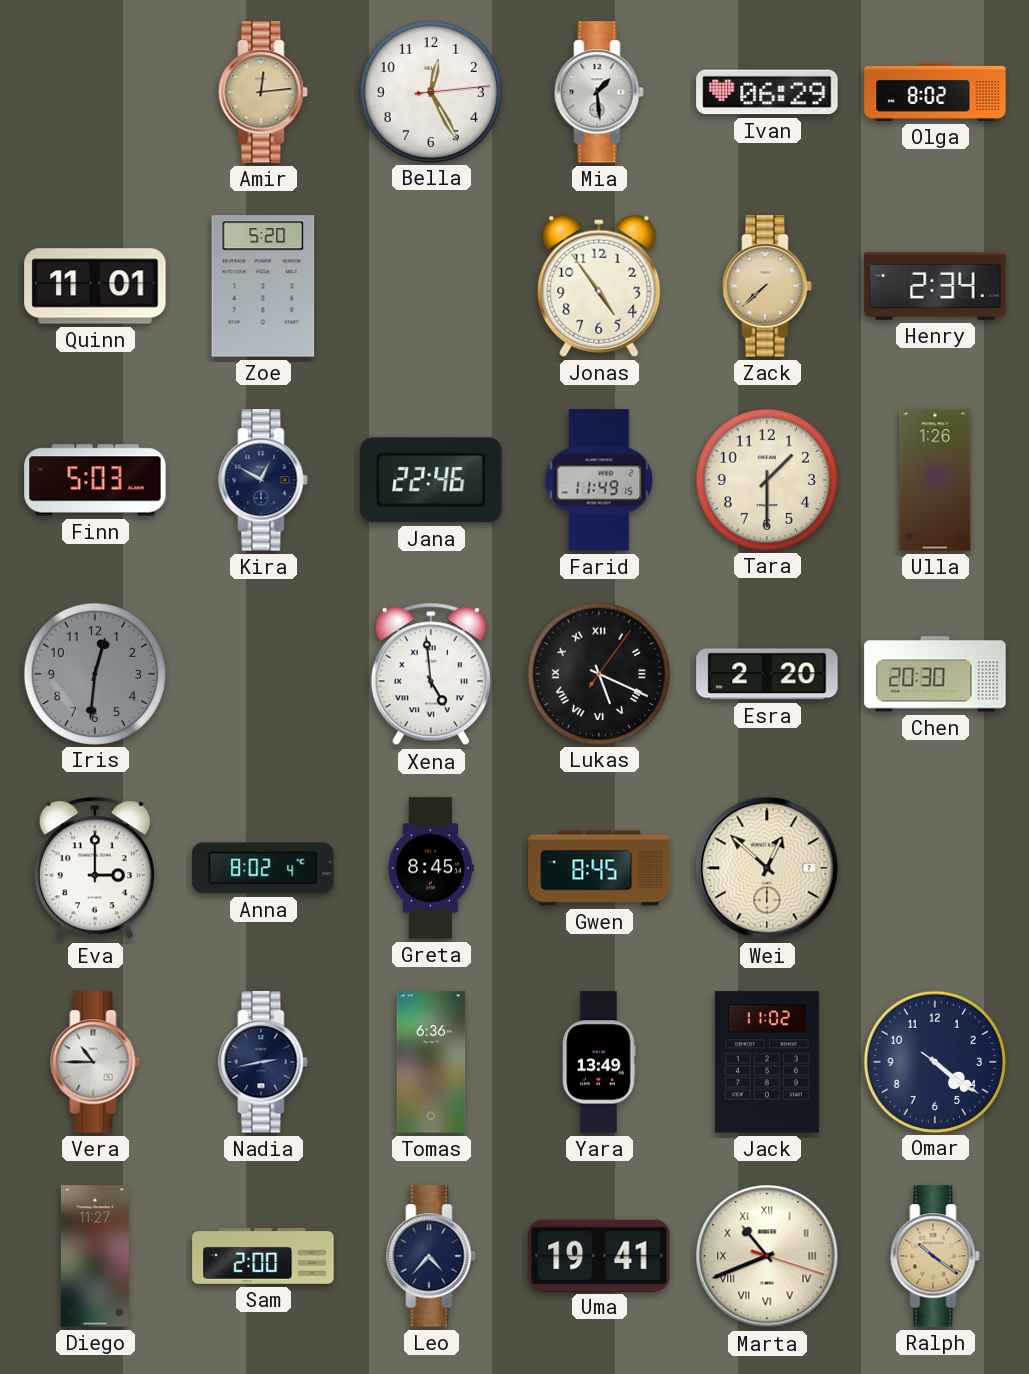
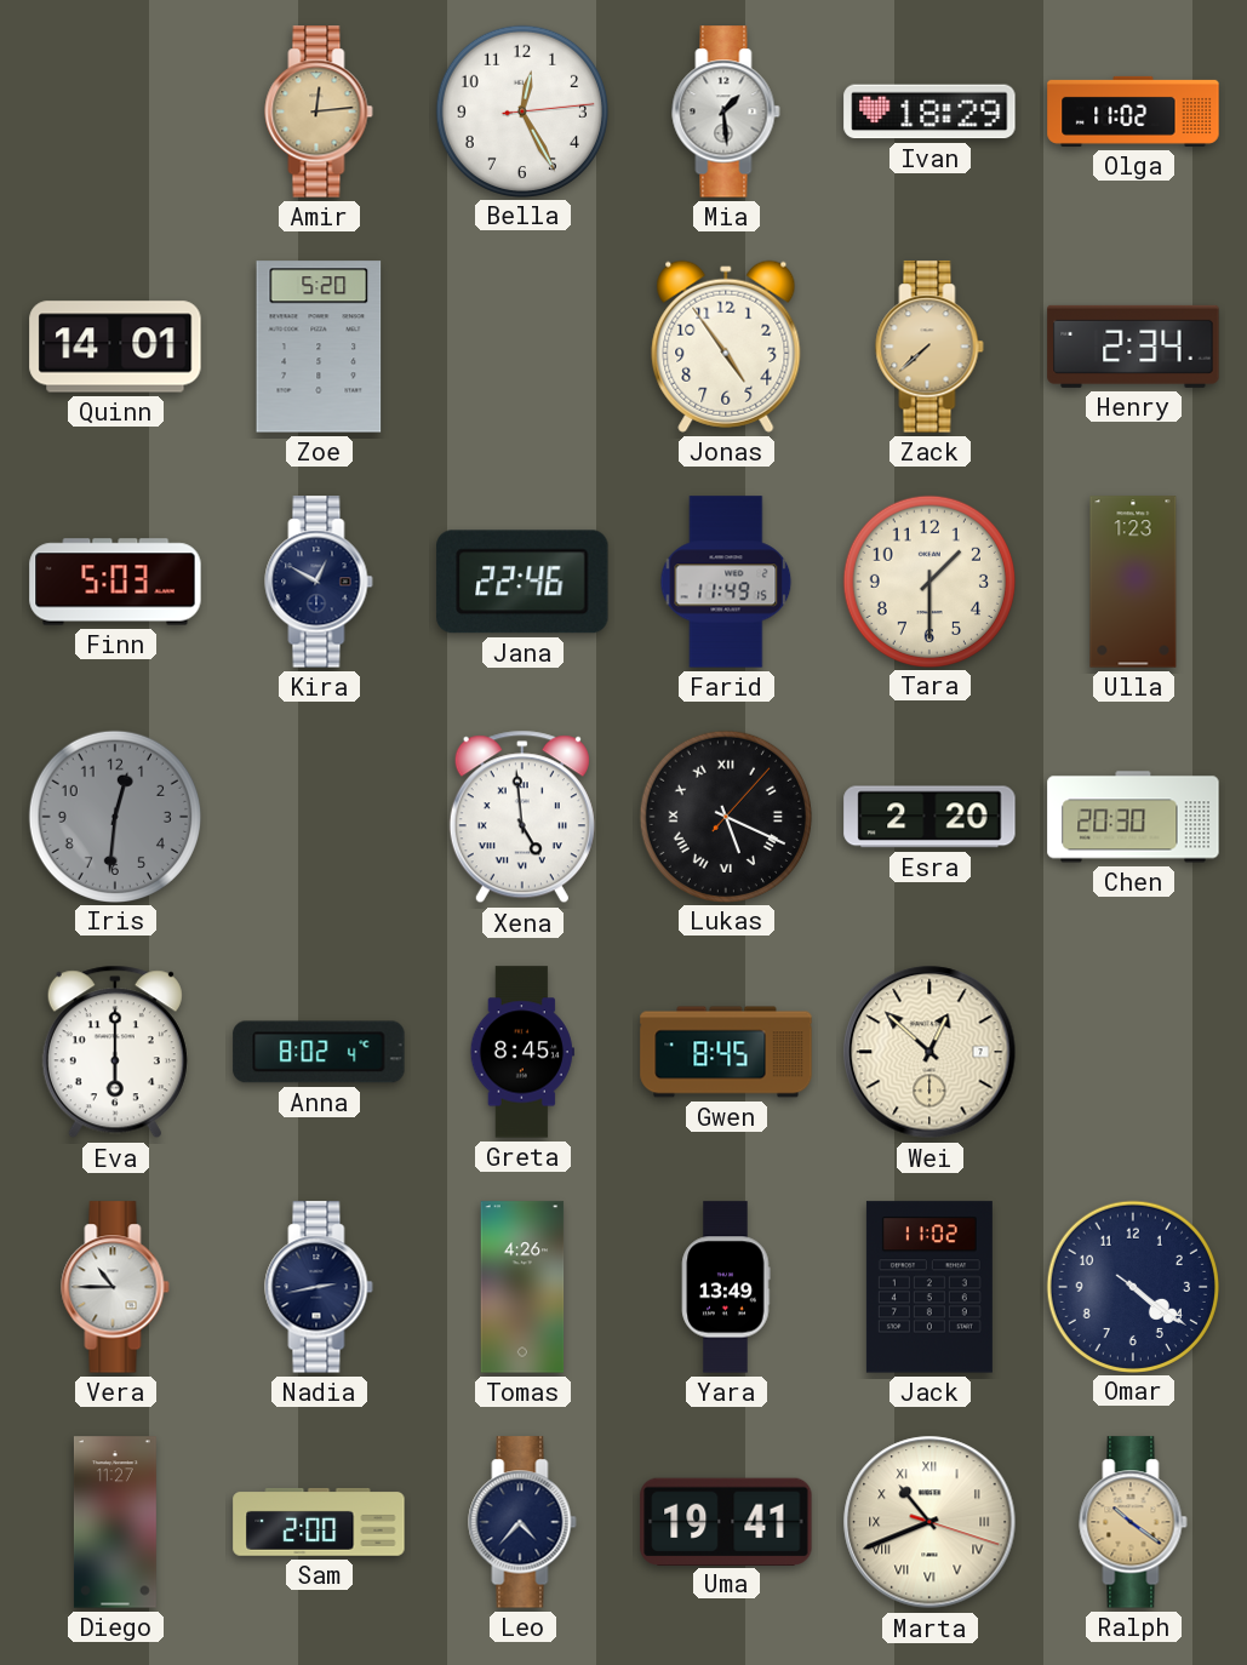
Ivan: 06:29 -> 18:29
Olga: 8:02 -> 11:02
Quinn: 11:01 -> 14:01
Ulla: 1:26 -> 1:23
Lukas: 5:19:06 -> 5:19:07
Eva: 3:00 -> 6:00
Tomas: 6:36 -> 4:26
